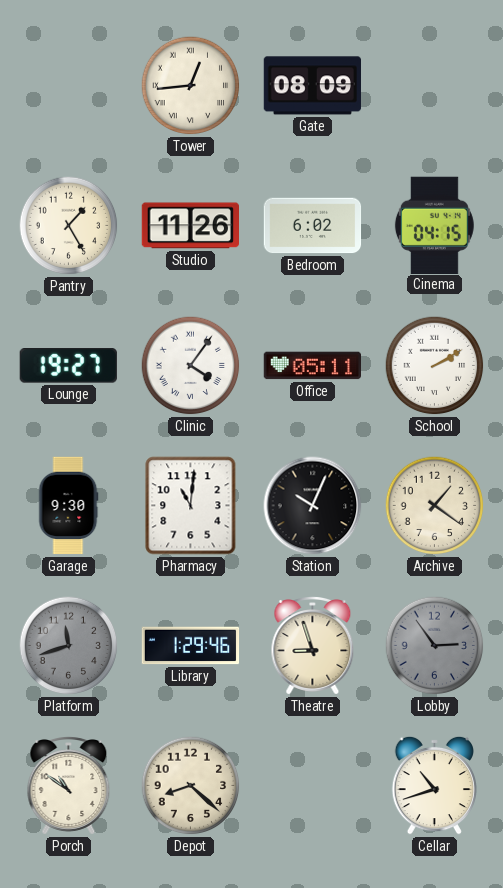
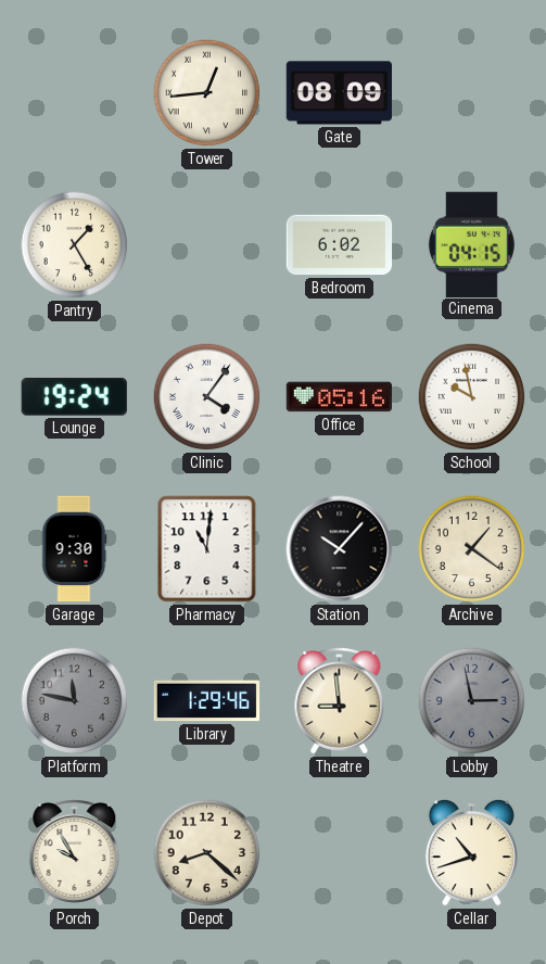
Studio: 11:26 -> none
Lounge: 19:27 -> 19:24
Office: 05:11 -> 05:16
School: 2:10 -> 9:58
Station: 10:04 -> 10:07
Platform: 11:42 -> 11:47
Theatre: 8:57 -> 8:59
Lobby: 2:54 -> 2:58
Porch: 10:51 -> 9:55
